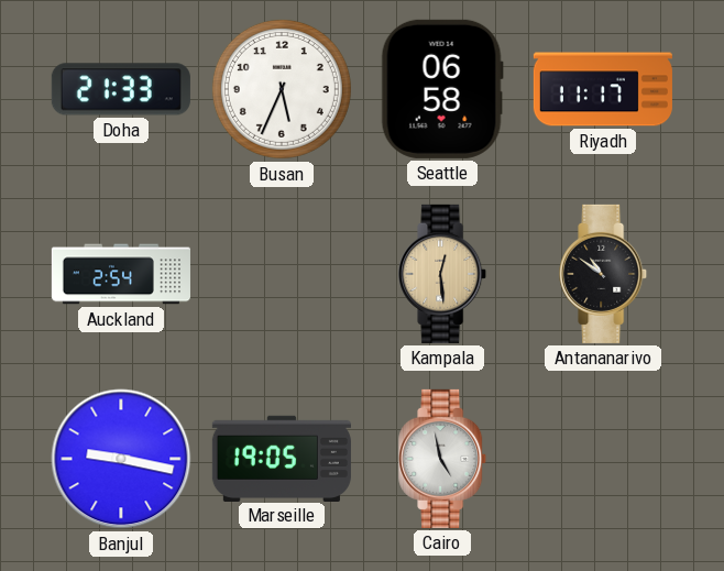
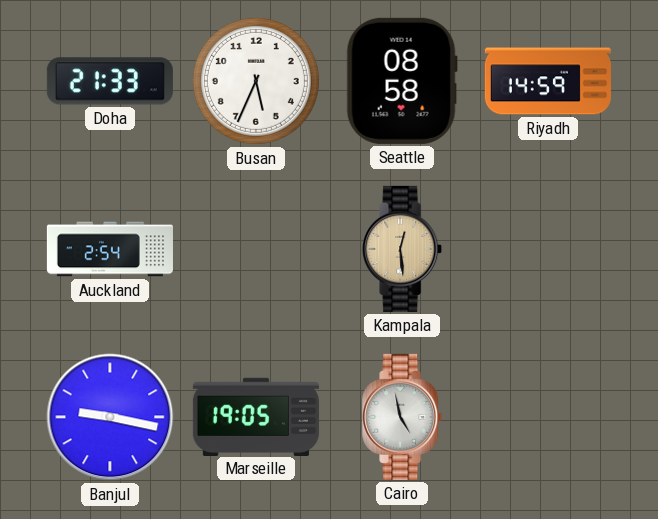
Seattle: 06:58 -> 08:58
Riyadh: 11:17 -> 14:59
Antananarivo: 10:51 -> none
